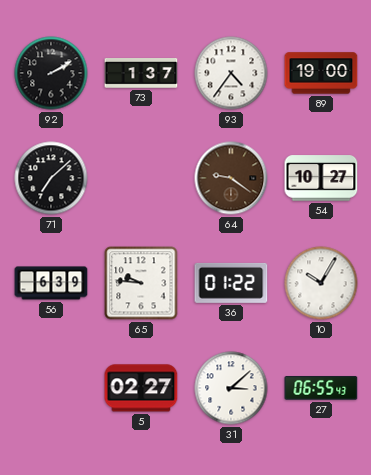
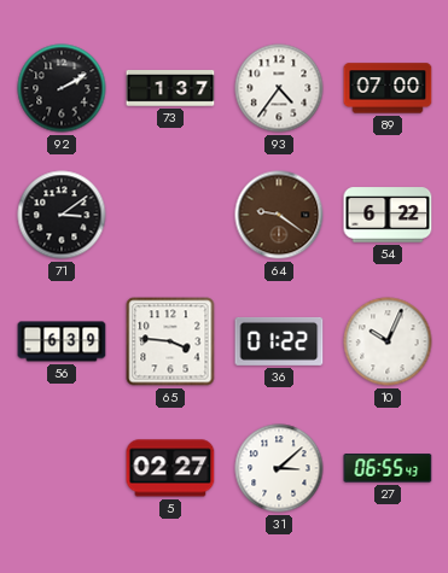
89: 19:00 -> 07:00
71: 7:08 -> 3:09
54: 10:27 -> 6:22
65: 9:46 -> 3:46
10: 10:05 -> 10:04
